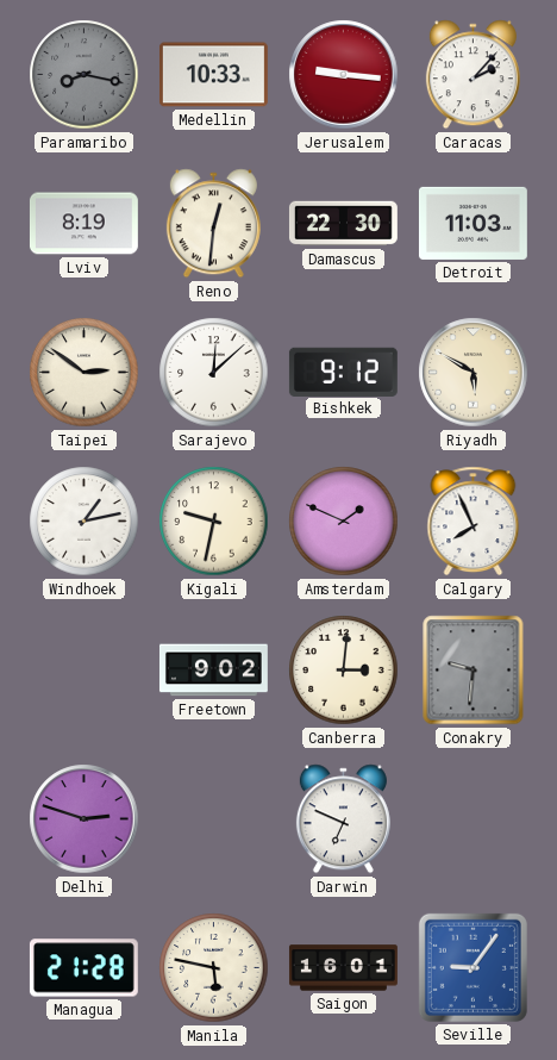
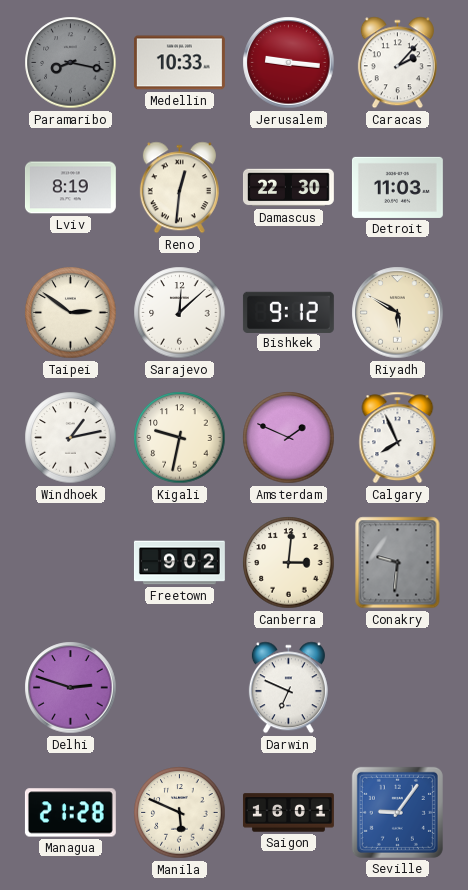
Manila: 5:47 -> 5:49
